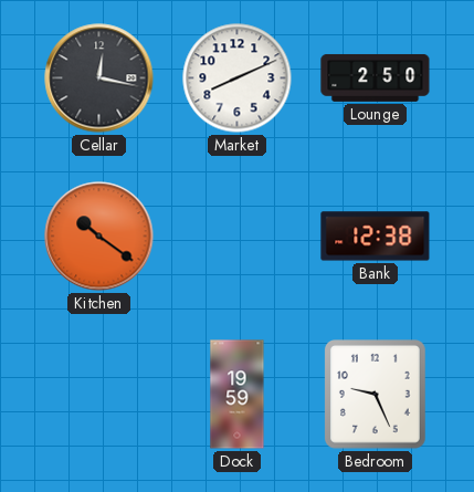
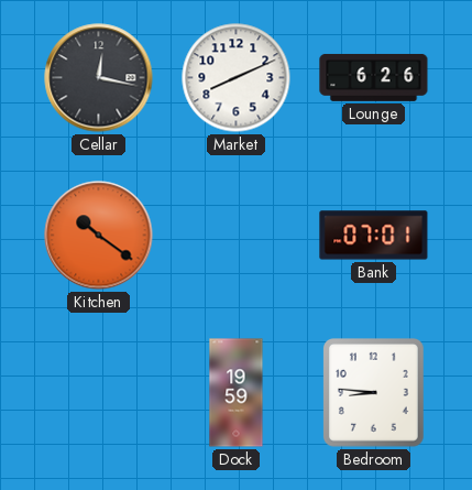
Lounge: 2:50 -> 6:26
Bank: 12:38 -> 07:01
Bedroom: 9:26 -> 8:46
